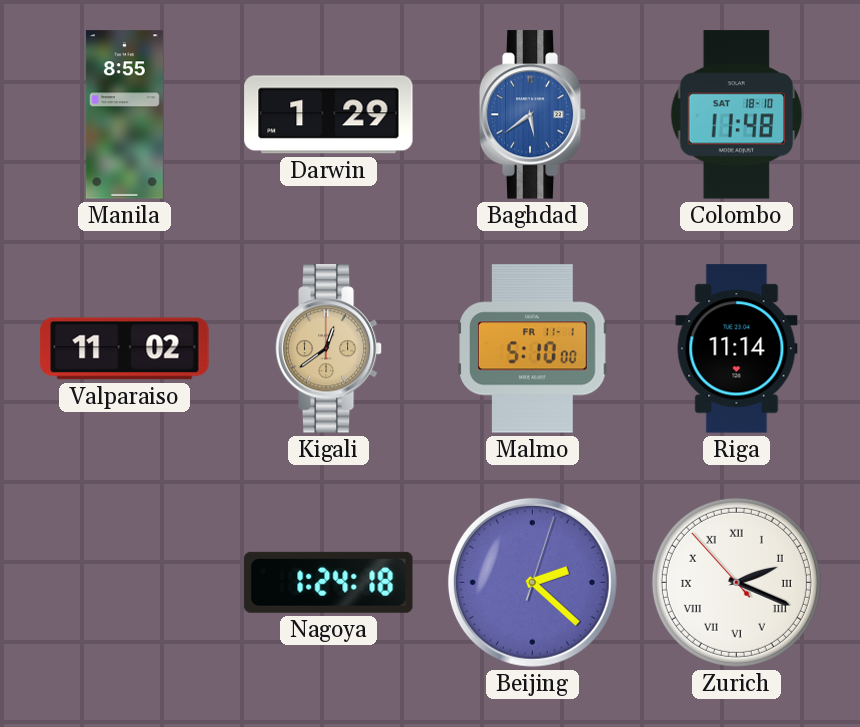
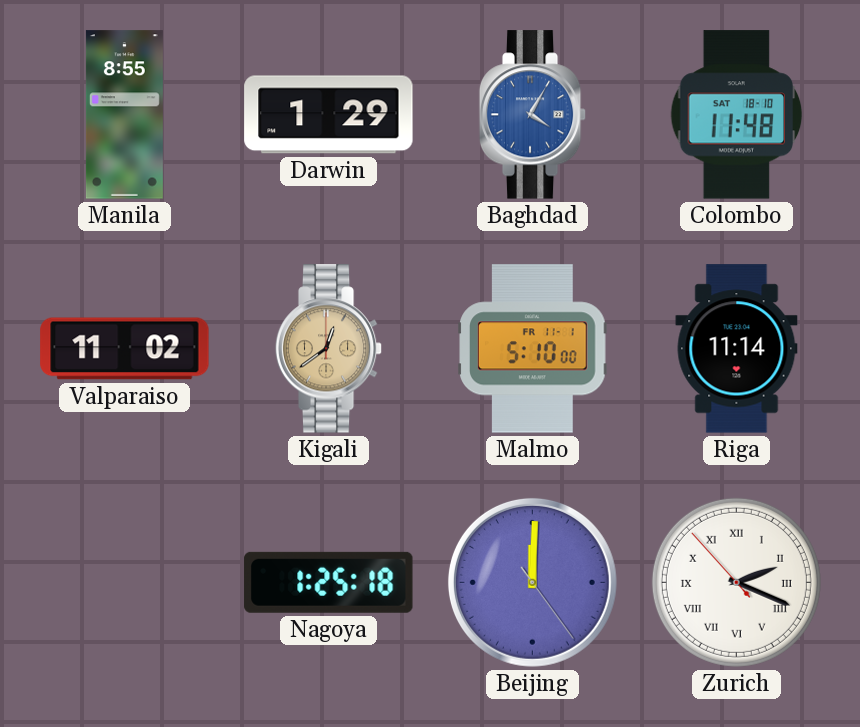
Baghdad: 5:39 -> 4:05
Nagoya: 1:24 -> 1:25
Beijing: 2:22 -> 12:00
